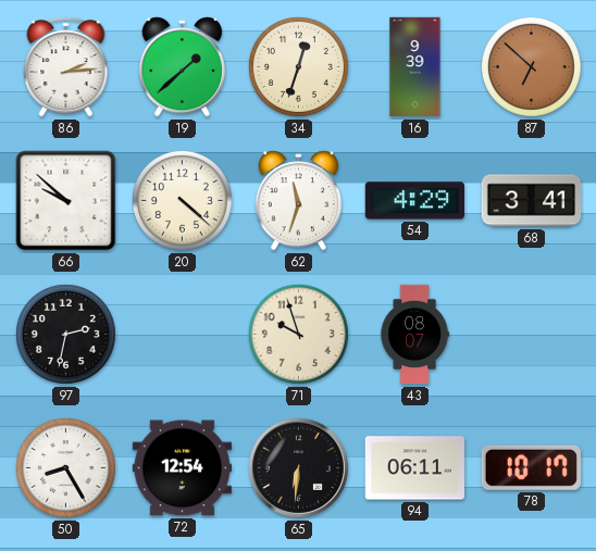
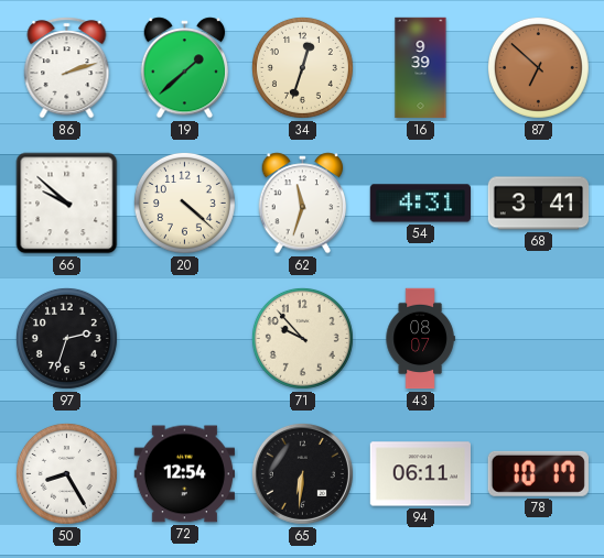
86: 2:14 -> 2:12
54: 4:29 -> 4:31
97: 2:32 -> 2:33
71: 9:57 -> 9:53
